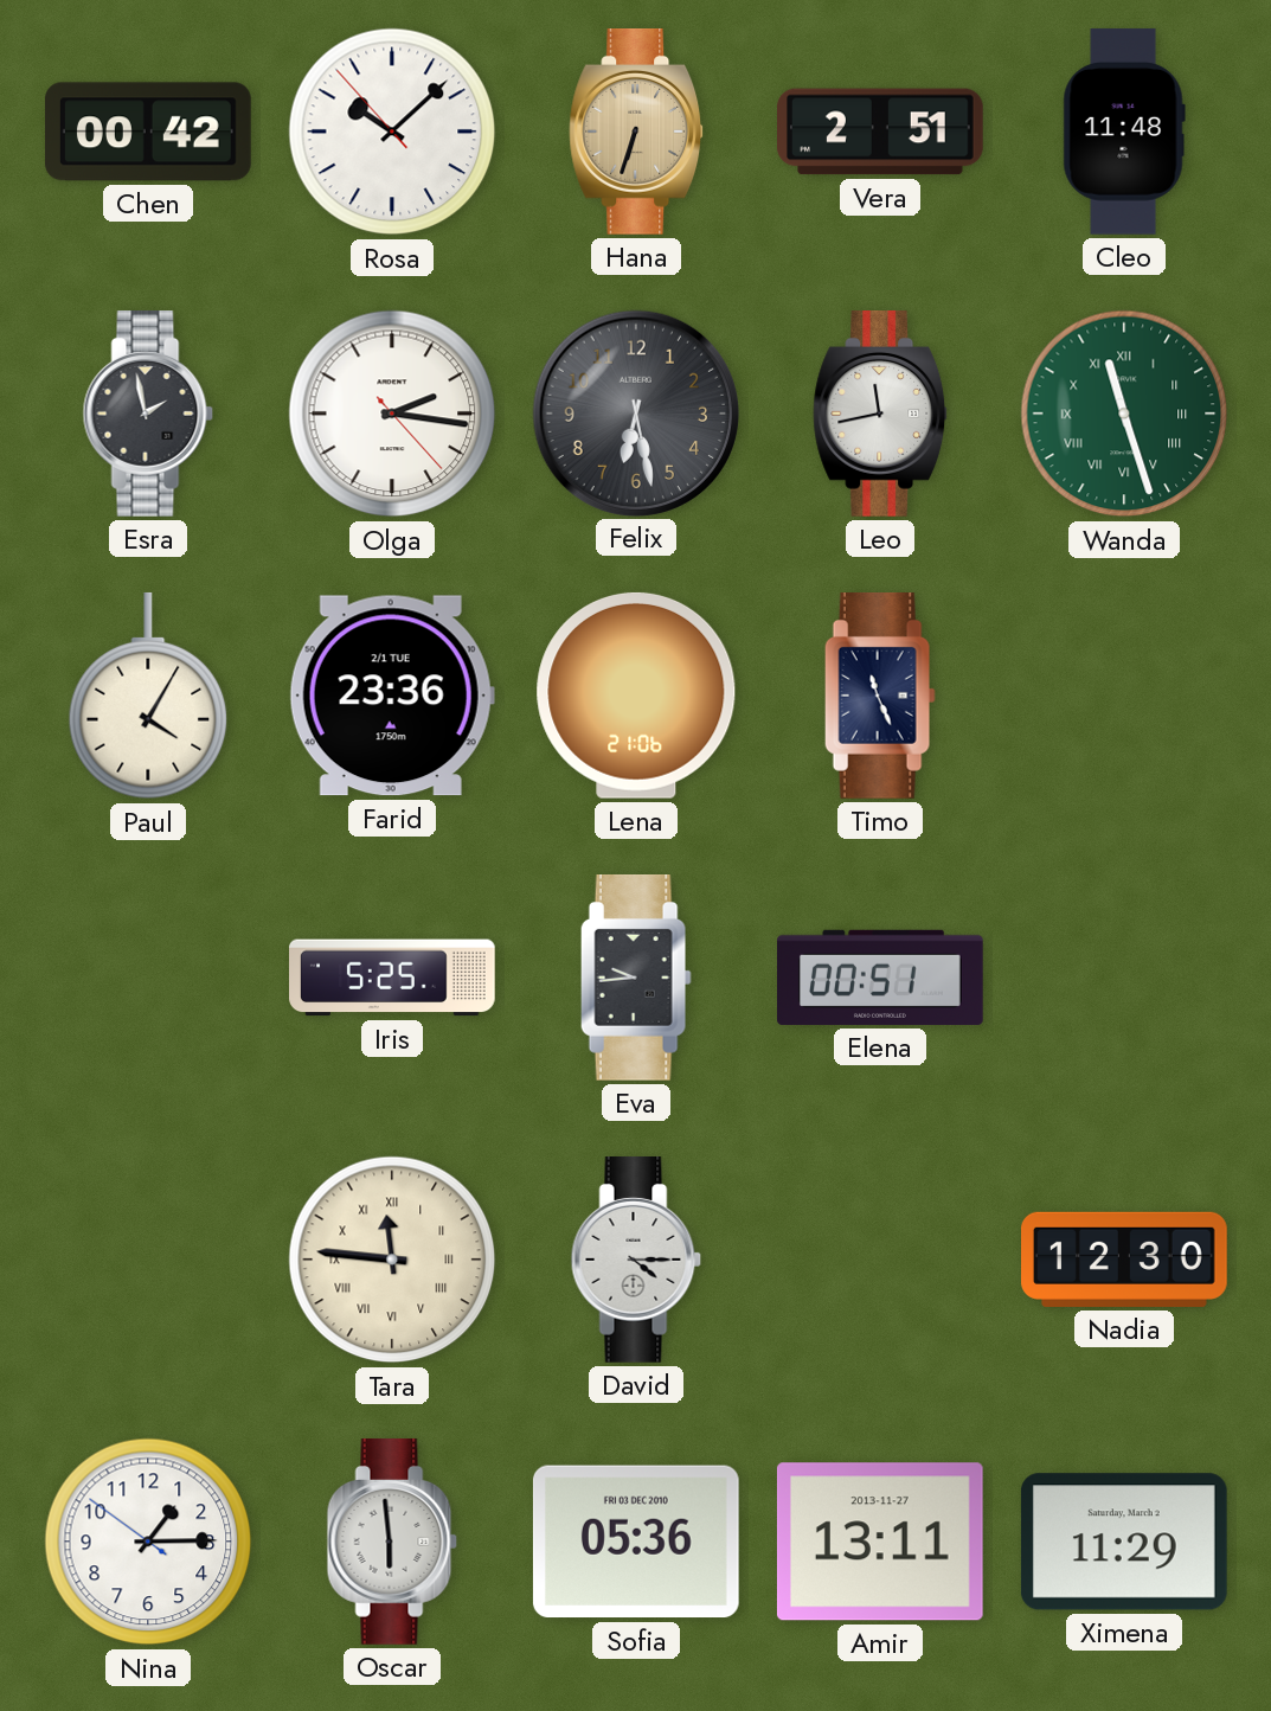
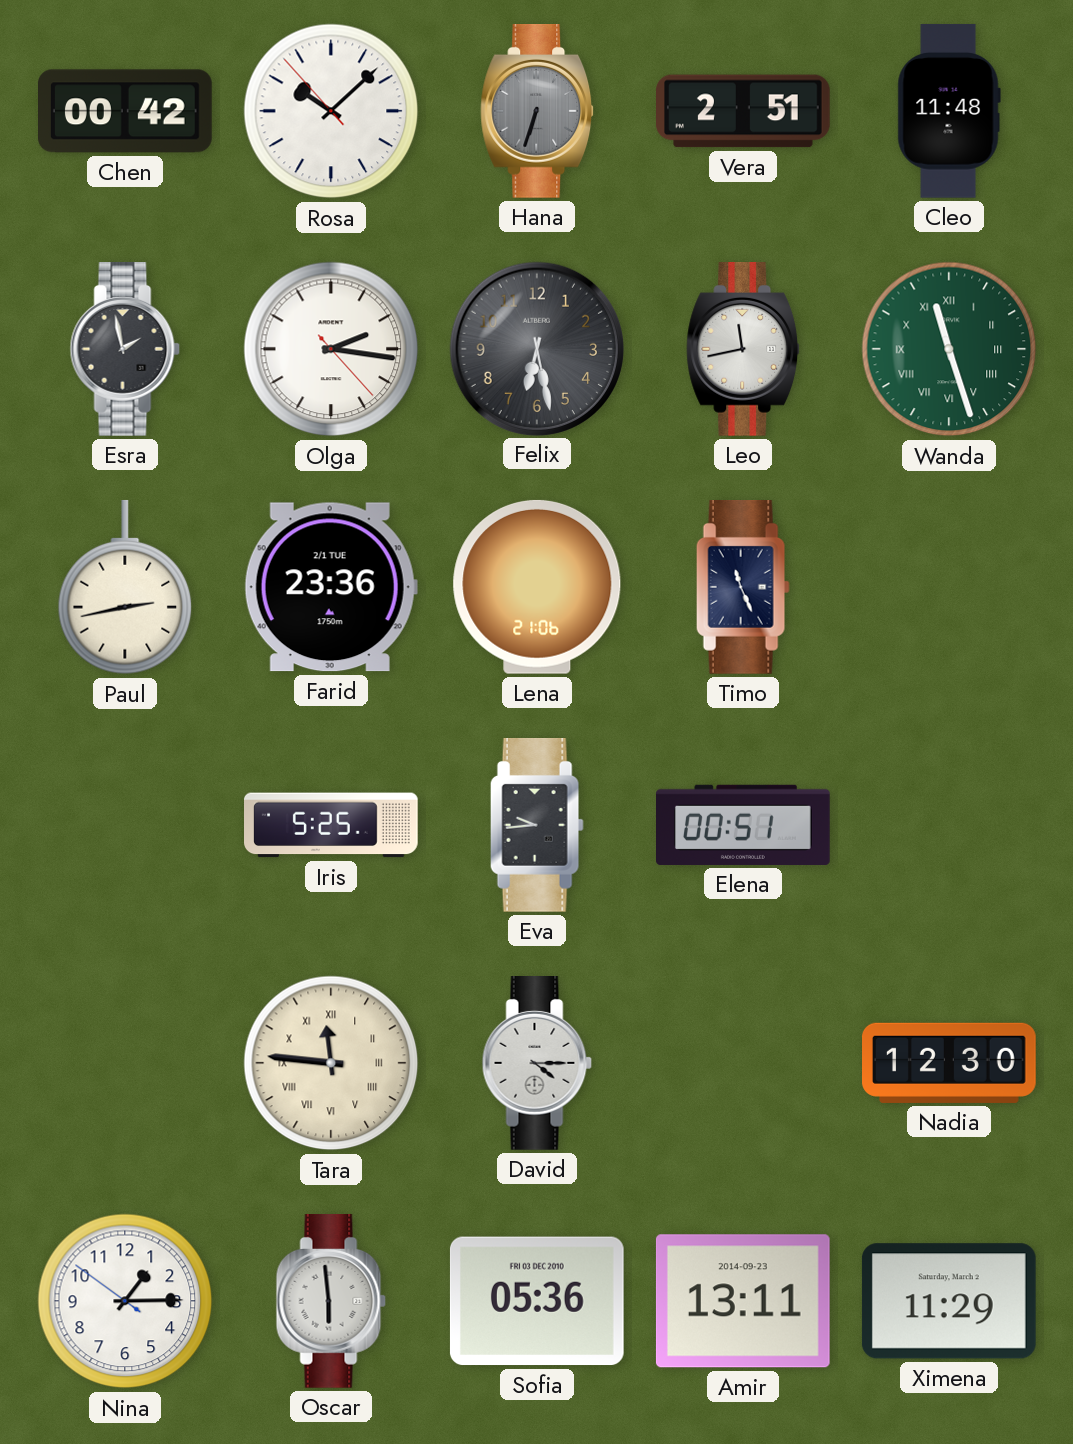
Hana dial: champagne -> grey
Paul: 4:05 -> 2:43
Amir date: 2013-11-27 -> 2014-09-23
